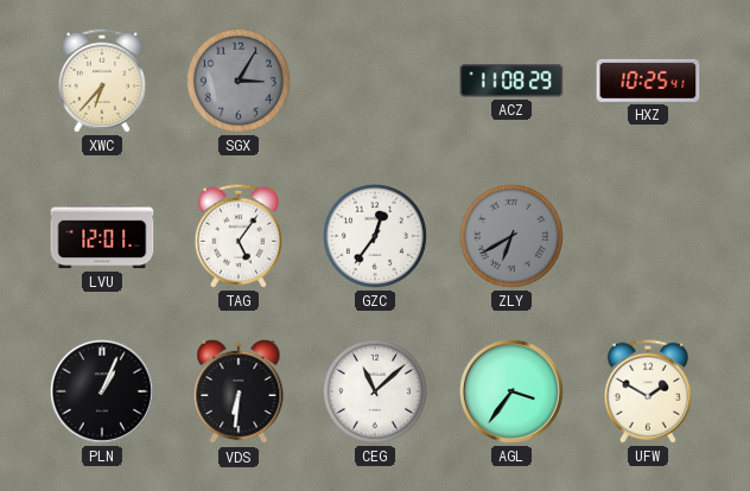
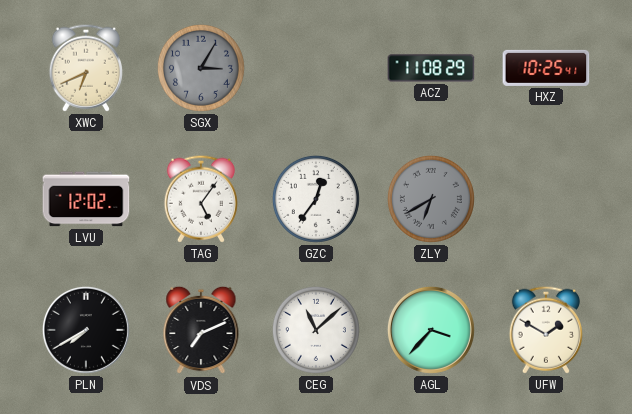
XWC: 6:37 -> 6:41
LVU: 12:01 -> 12:02
PLN: 1:04 -> 7:40
VDS: 6:31 -> 7:11
AGL: 3:36 -> 3:37
